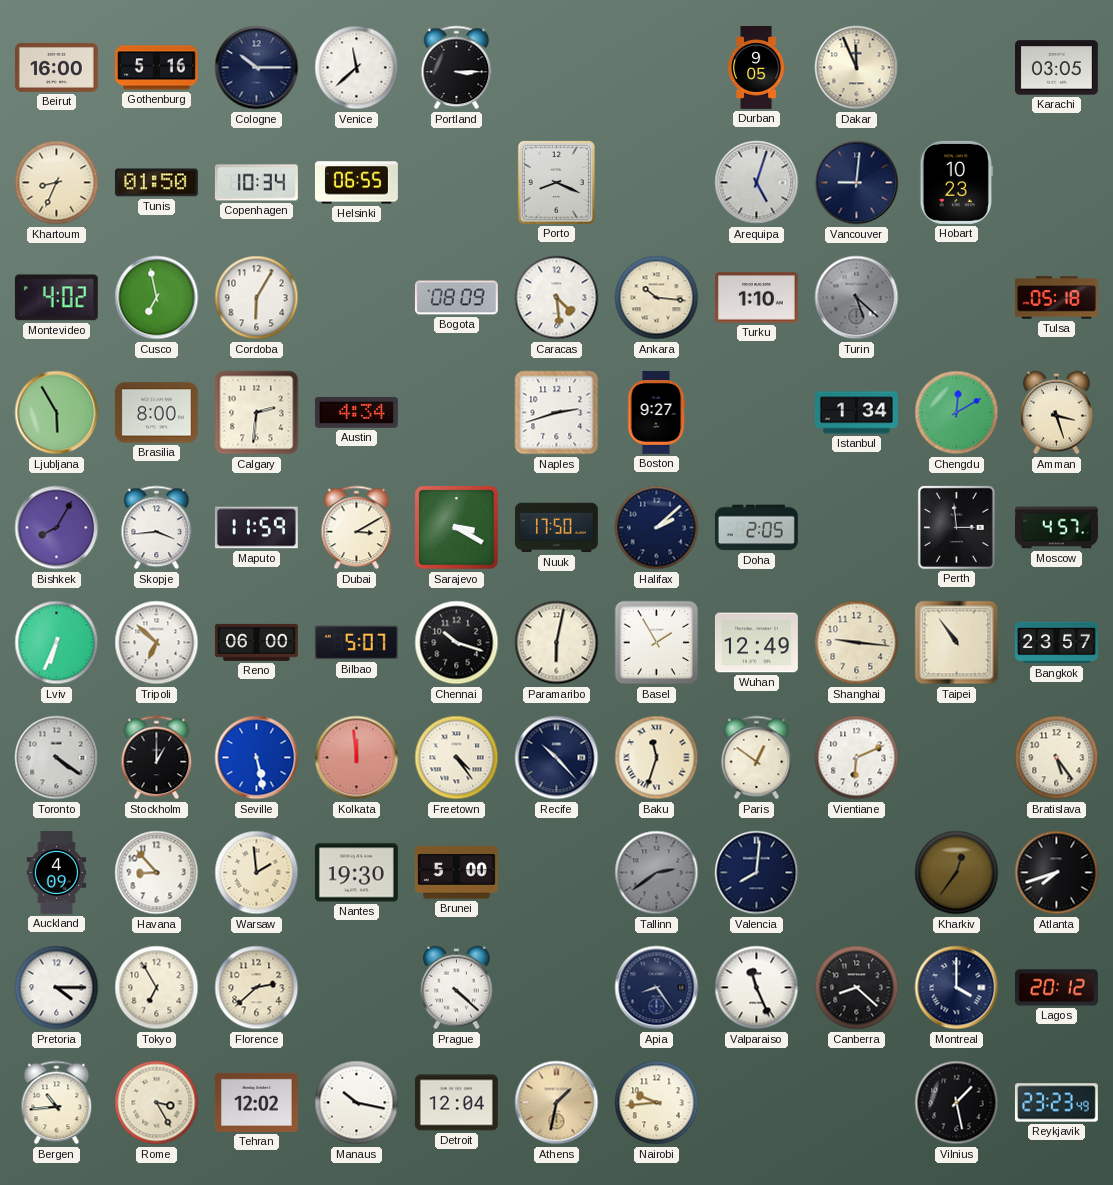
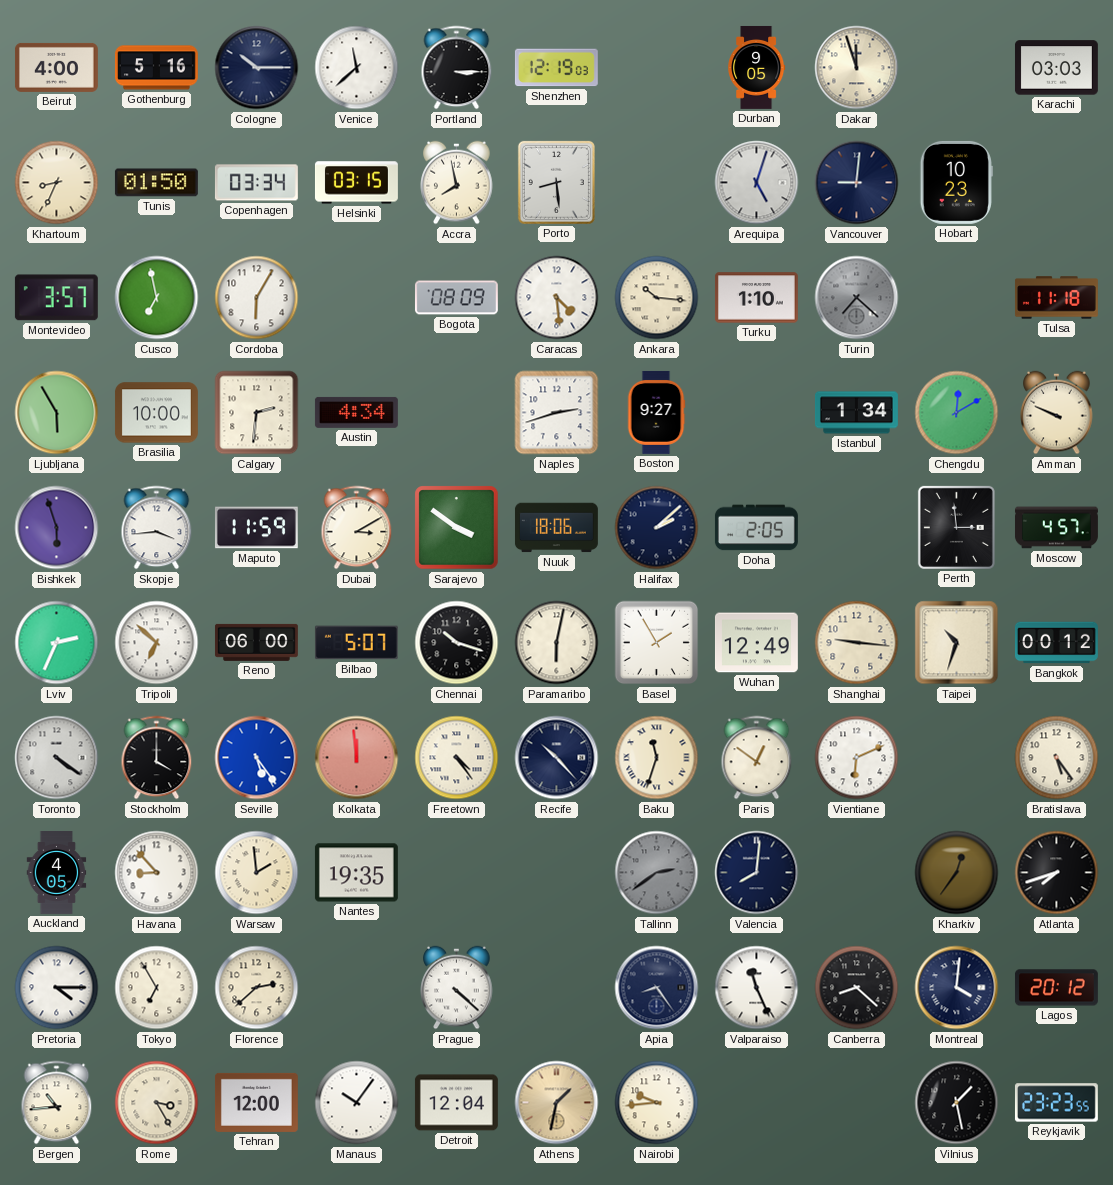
Beirut: 16:00 -> 4:00
Shenzhen: none -> 12:19
Dakar: 11:56 -> 11:57
Karachi: 03:05 -> 03:03
Copenhagen: 10:34 -> 03:34
Helsinki: 06:55 -> 03:15
Accra: none -> 7:58
Porto: 8:19 -> 8:29
Montevideo: 4:02 -> 3:57
Turin: 5:22 -> 7:22
Tulsa: 05:18 -> 11:18
Brasilia: 8:00 -> 10:00
Amman: 3:27 -> 9:49
Bishkek: 8:05 -> 5:57
Sarajevo: 3:20 -> 3:51
Nuuk: 17:50 -> 18:06
Lviv: 6:34 -> 2:34
Taipei: 10:54 -> 10:33
Bangkok: 23:57 -> 00:12
Stockholm: 1:00 -> 4:00
Seville: 5:28 -> 5:24
Auckland: 4:09 -> 4:05
Nantes: 19:30 -> 19:35
Brunei: 5:00 -> none
Montreal: 4:00 -> 4:01
Tehran: 12:02 -> 12:00
Manaus: 10:17 -> 10:06
Reykjavik: 23:23:49 -> 23:23:55
